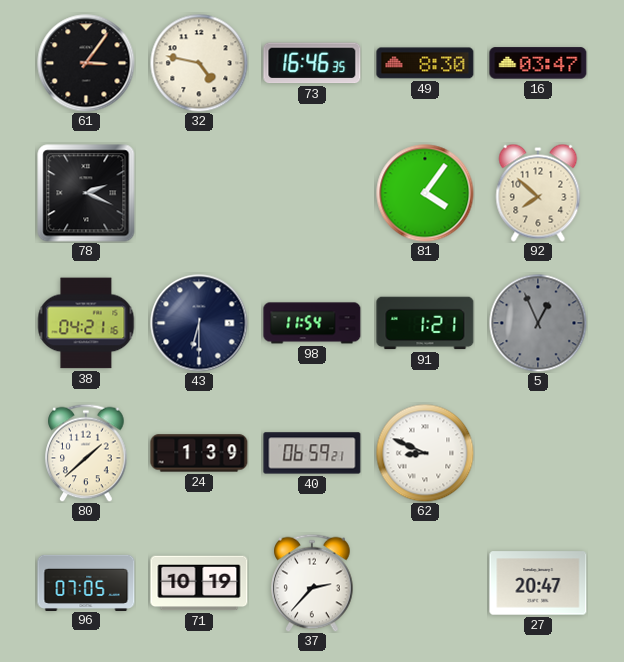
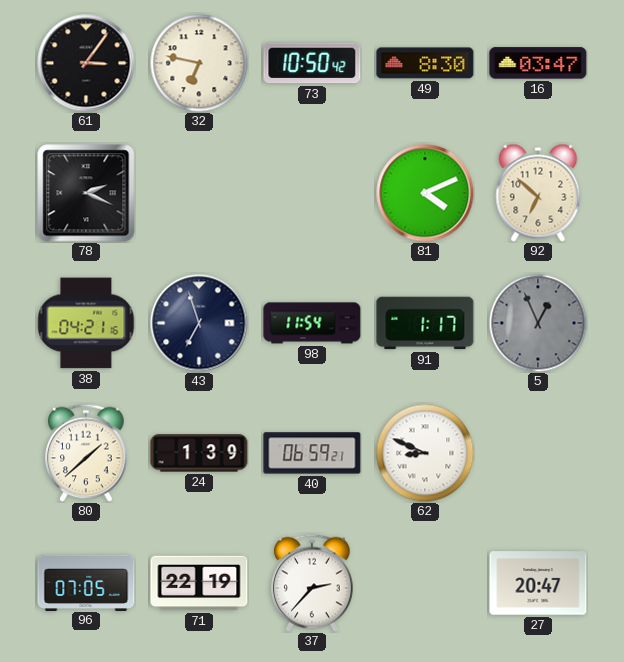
32: 4:47 -> 6:47
73: 16:46 -> 10:50
81: 4:06 -> 4:11
92: 7:52 -> 6:52
43: 6:30 -> 6:57
91: 1:21 -> 1:17
71: 10:19 -> 22:19
